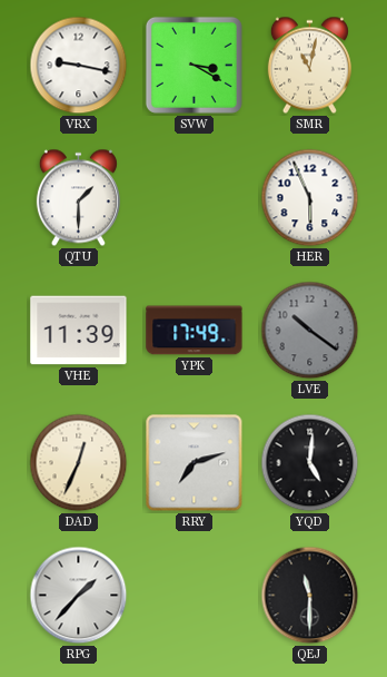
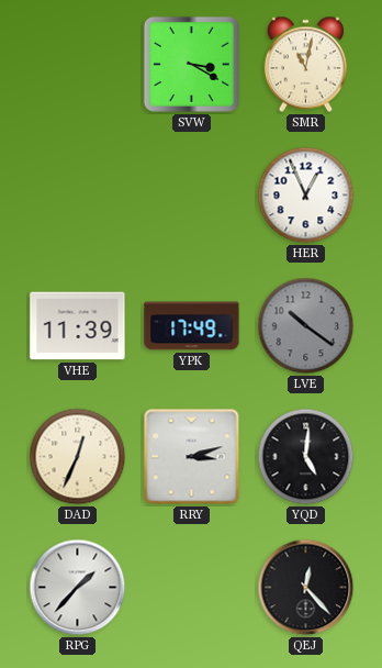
VRX: 9:17 -> none
QTU: 1:30 -> none
HER: 5:56 -> 12:56
RRY: 7:12 -> 3:12
QEJ: 11:30 -> 12:23
